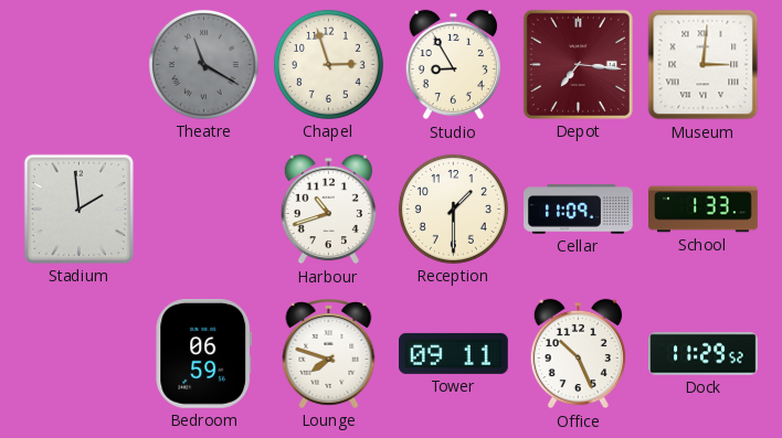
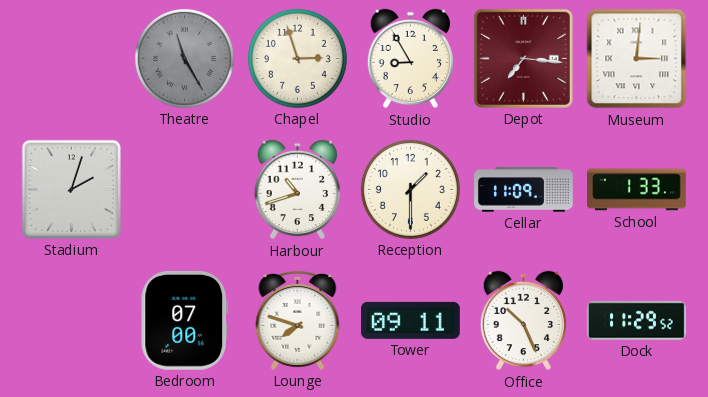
Theatre: 11:20 -> 11:25
Stadium: 1:59 -> 2:03
Bedroom: 06:59 -> 07:00
